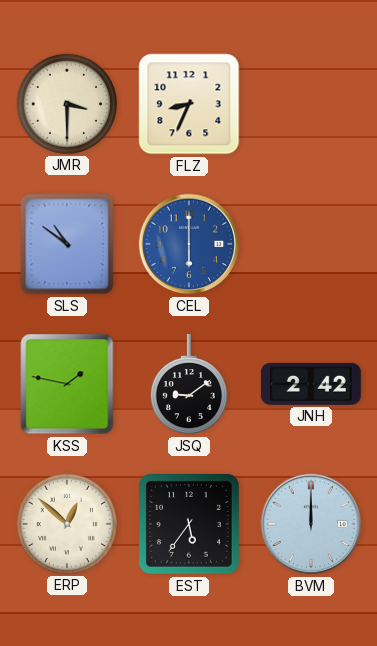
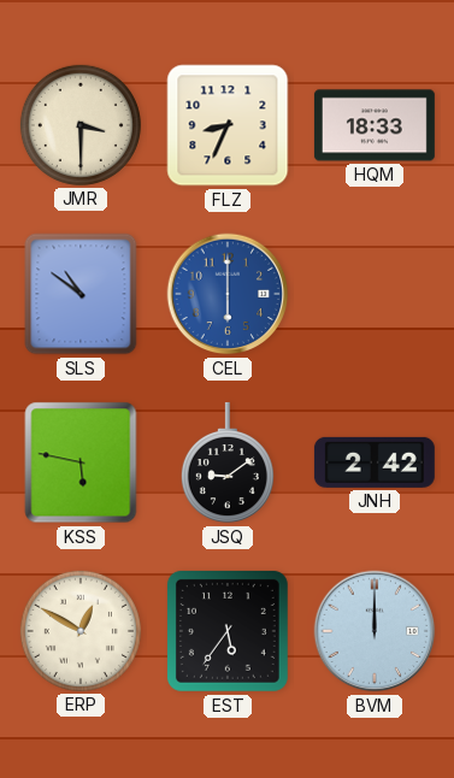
HQM: none -> 18:33
KSS: 1:47 -> 5:47
ERP: 12:52 -> 12:50
